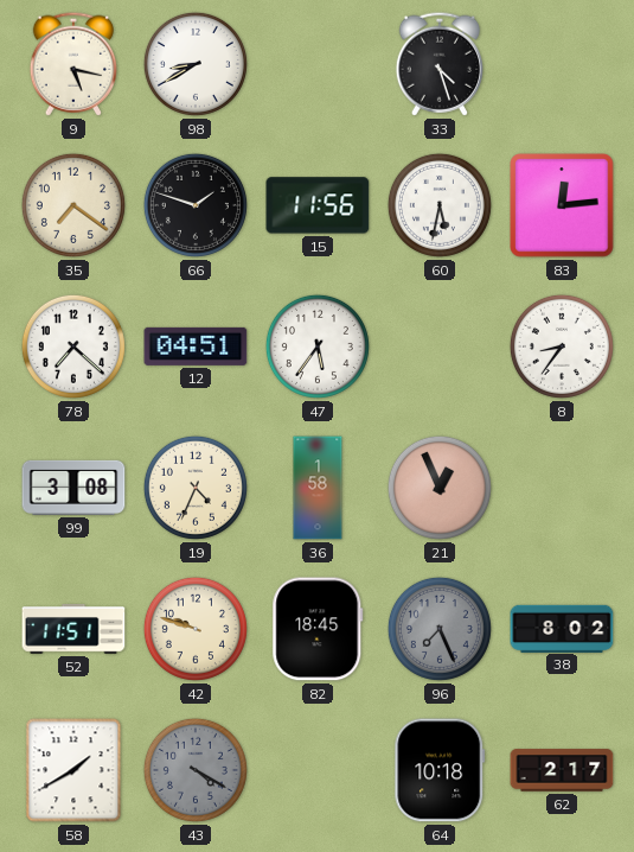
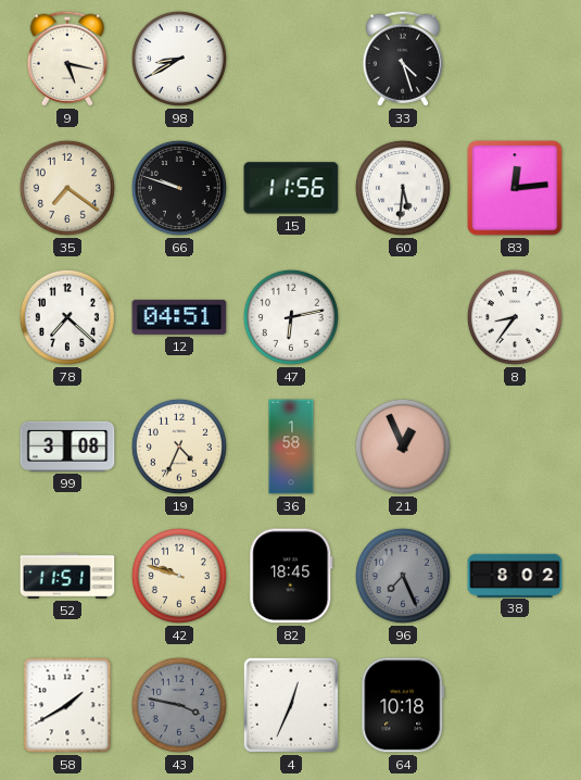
66: 1:48 -> 9:48
60: 5:32 -> 5:31
47: 5:36 -> 6:13
43: 4:20 -> 3:47
4: none -> 12:34
62: 2:17 -> none
